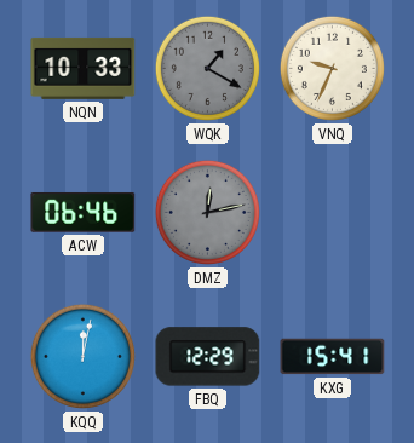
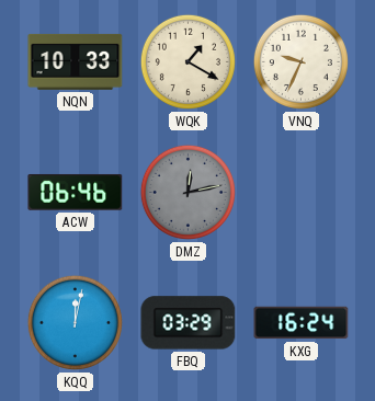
WQK dial: grey -> cream
FBQ: 12:29 -> 03:29
KXG: 15:41 -> 16:24
